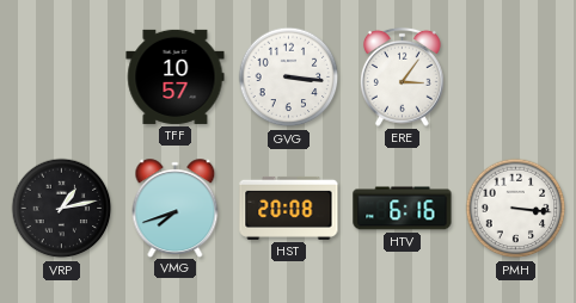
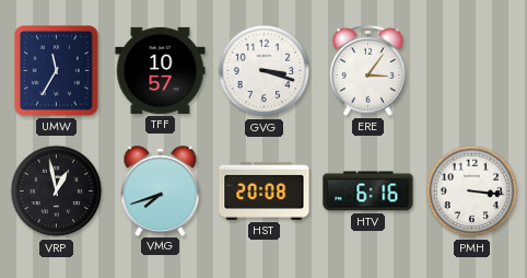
UMW: none -> 11:35
GVG: 3:16 -> 3:18
VRP: 1:13 -> 12:58
